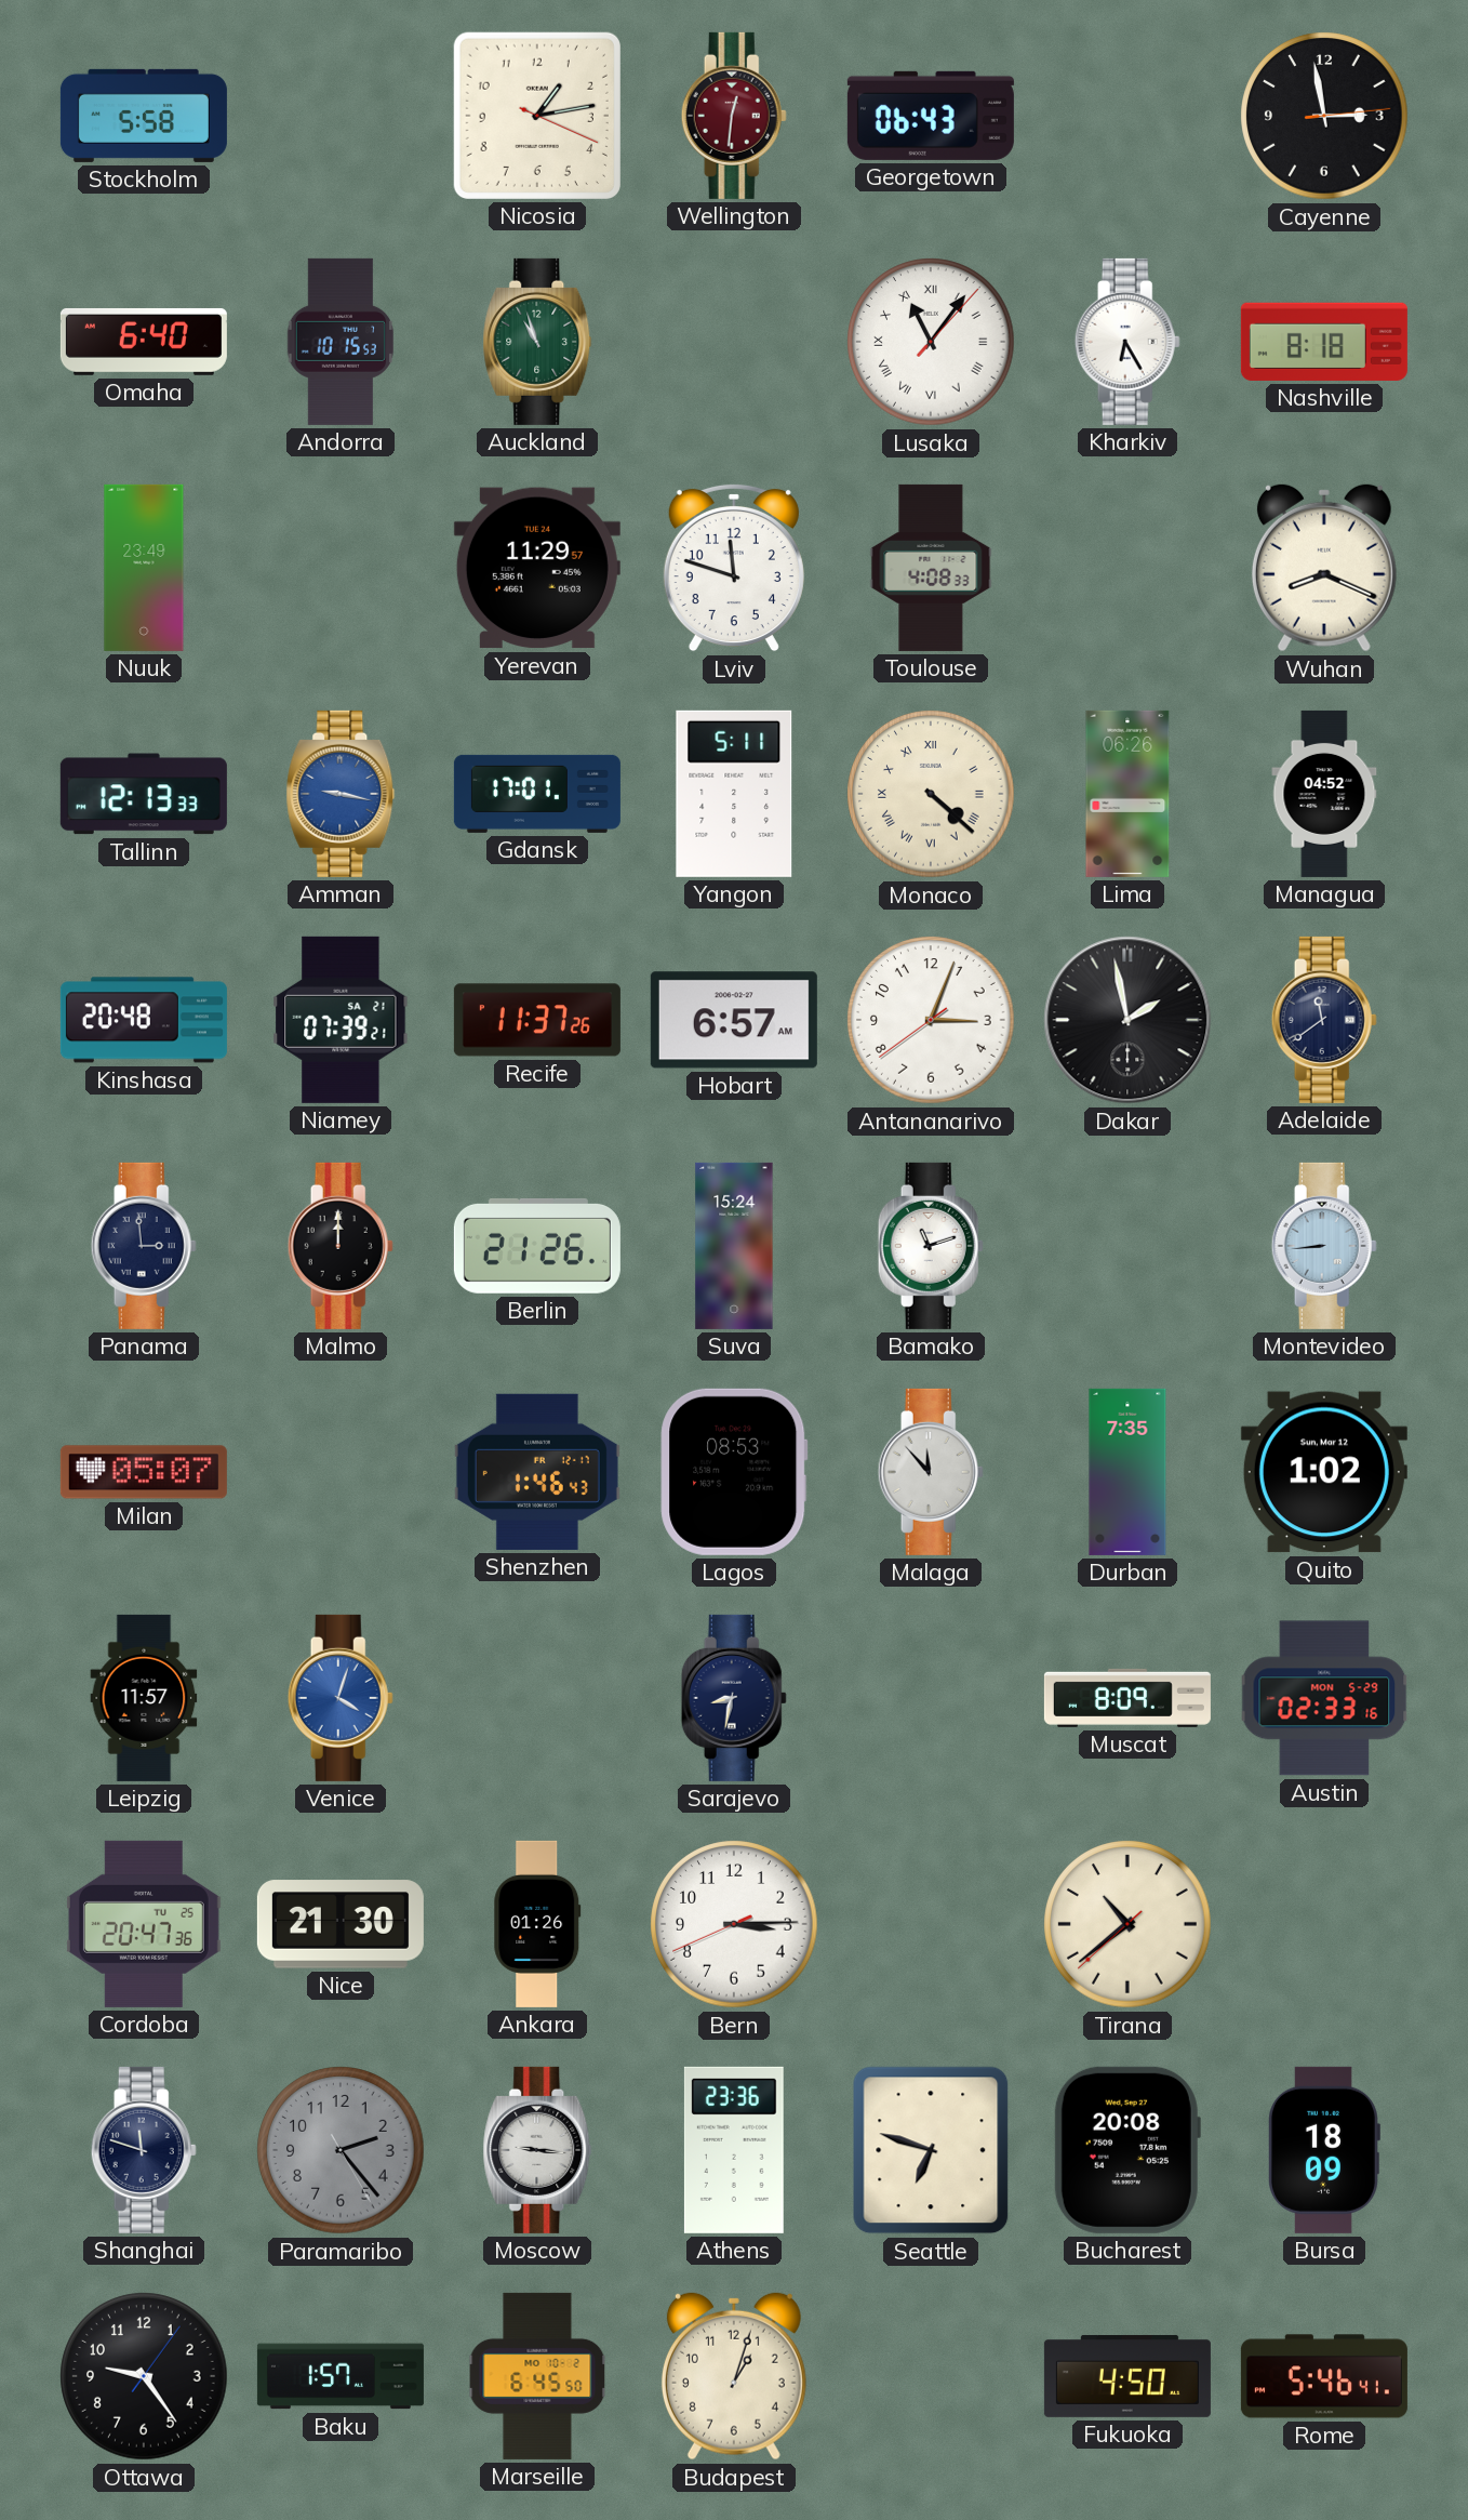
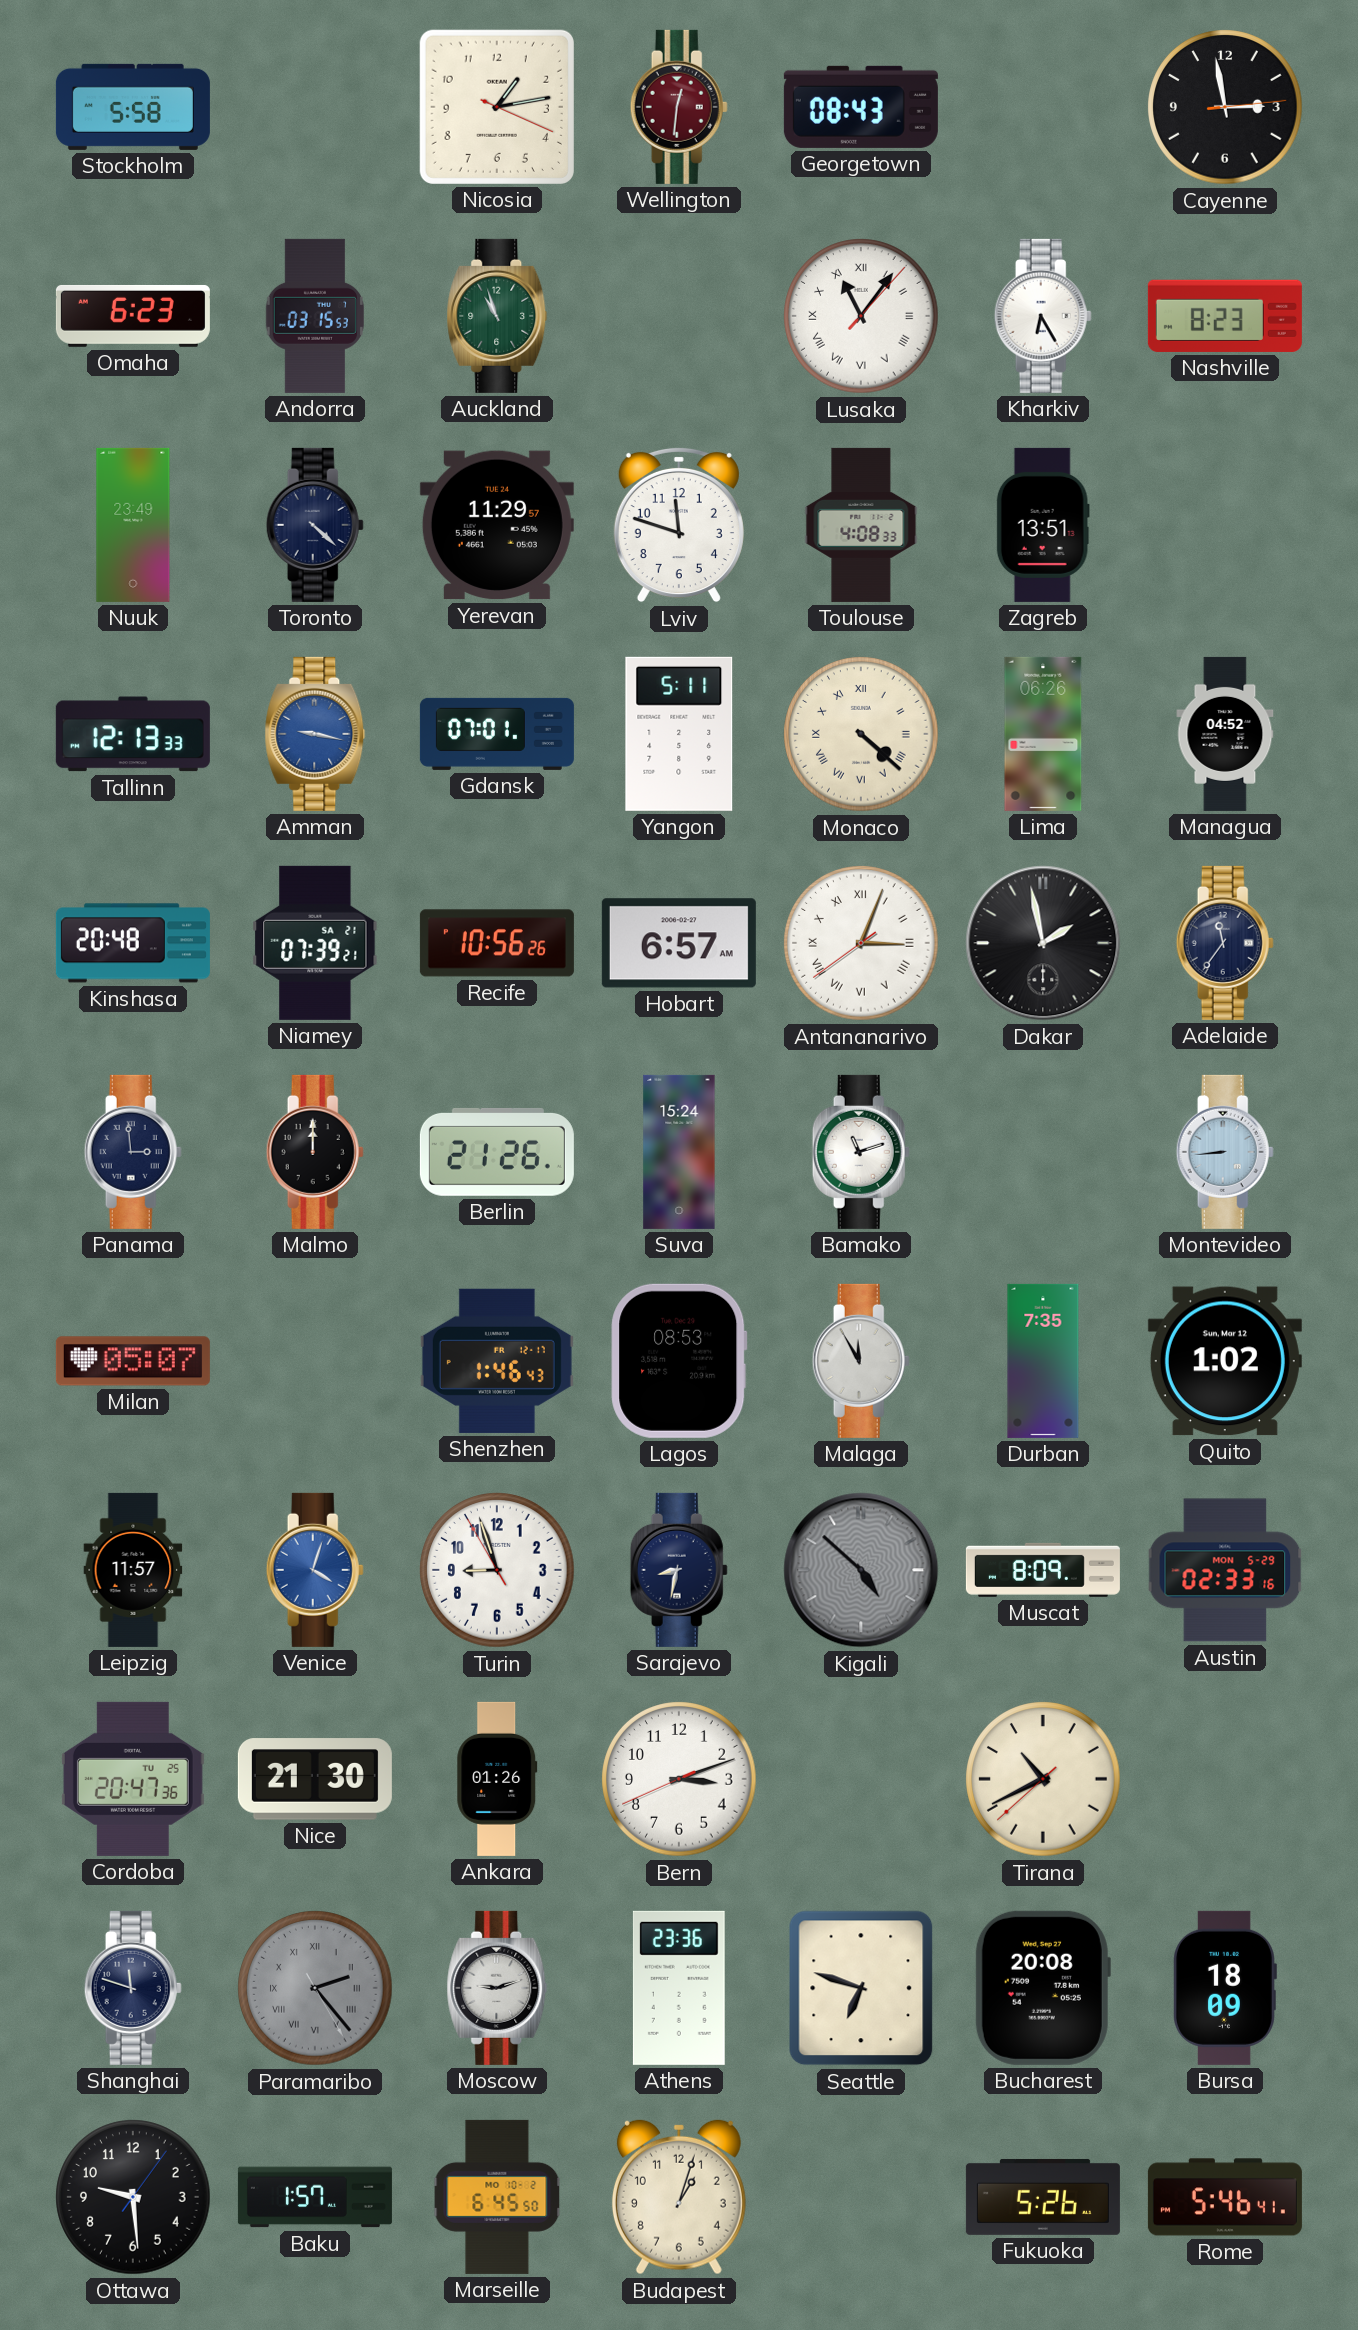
Georgetown: 06:43 -> 08:43
Omaha: 6:40 -> 6:23
Andorra: 10:15 -> 03:15
Nashville: 8:18 -> 8:23
Toronto: none -> 4:22
Zagreb: none -> 13:51
Wuhan: 8:19 -> none
Gdansk: 17:01 -> 07:01
Recife: 11:37 -> 10:56
Antananarivo numerals: Arabic -> Roman
Adelaide: 11:39 -> 11:36
Malaga: 11:53 -> 11:55
Turin: none -> 8:56
Kigali: none -> 4:52
Bern: 3:14 -> 3:11
Tirana: 10:38 -> 10:40
Paramaribo numerals: Arabic -> Roman
Moscow: 9:16 -> 9:12
Ottawa: 9:24 -> 9:29
Fukuoka: 4:50 -> 5:26
